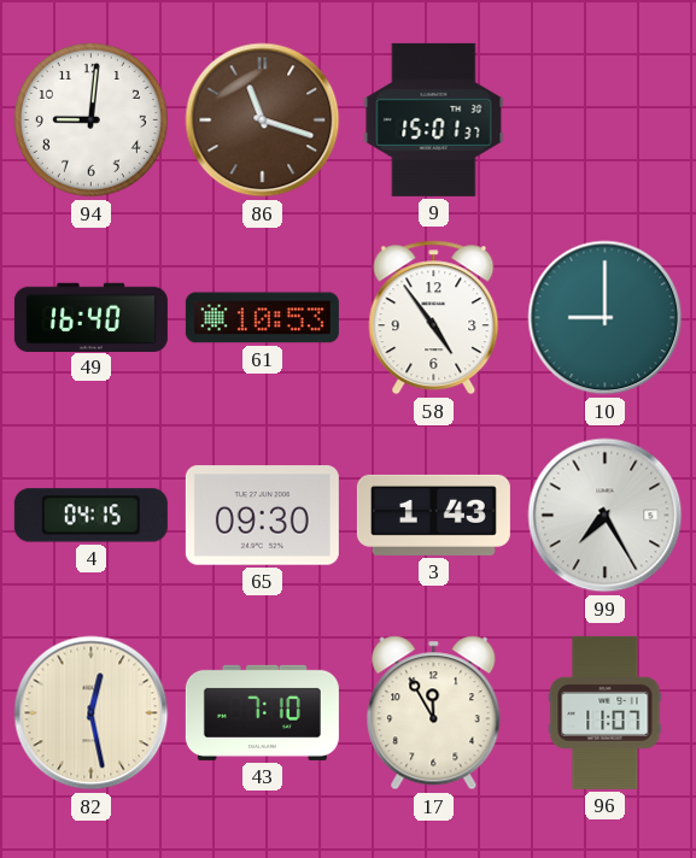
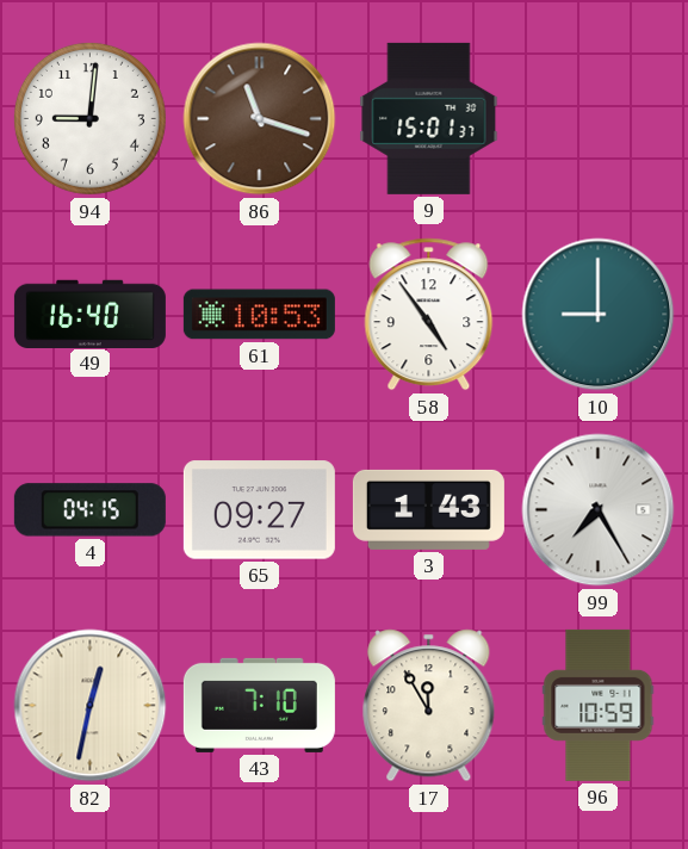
65: 09:30 -> 09:27
82: 12:28 -> 12:32
96: 11:07 -> 10:59
